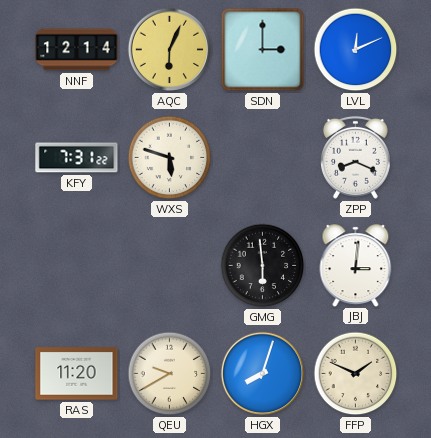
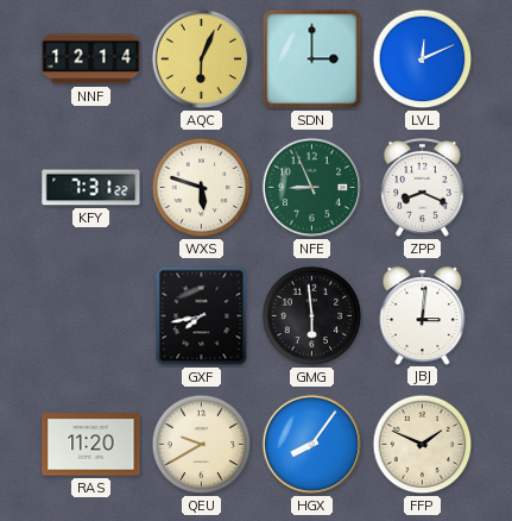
NFE: none -> 8:56
GXF: none -> 7:43
HGX: 8:03 -> 8:06
